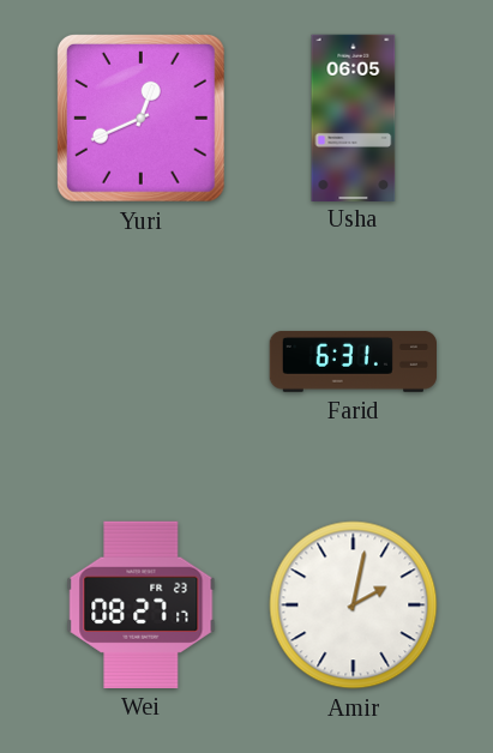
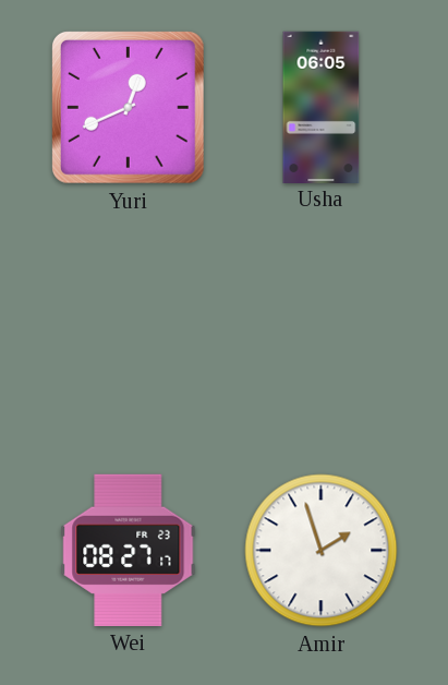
Farid: 6:31 -> none
Amir: 2:02 -> 1:57
